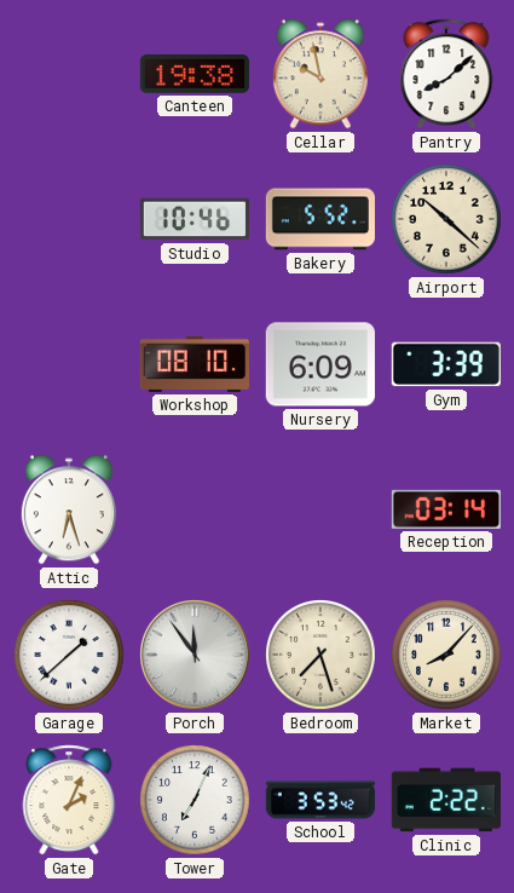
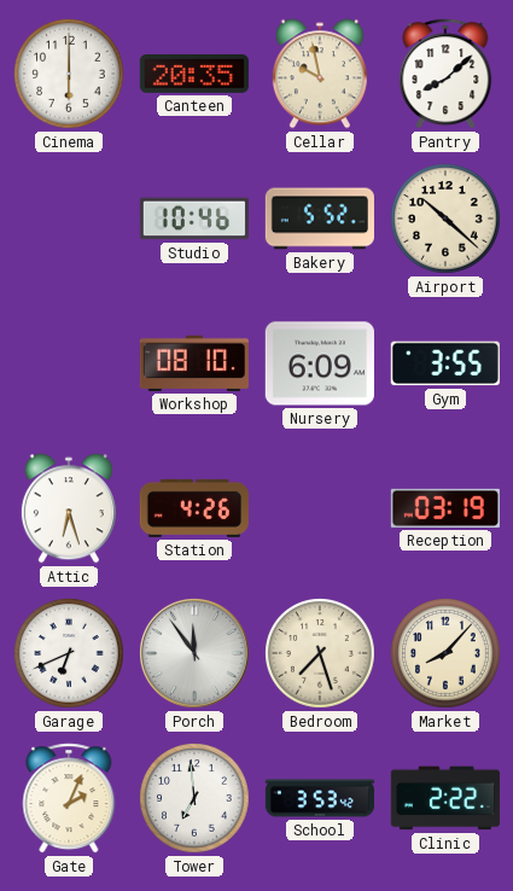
Cinema: none -> 6:00
Canteen: 19:38 -> 20:35
Gym: 3:39 -> 3:55
Station: none -> 4:26
Reception: 03:14 -> 03:19
Garage: 1:38 -> 6:41
Tower: 7:04 -> 6:59
